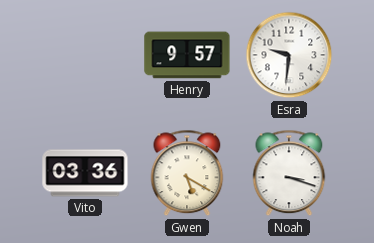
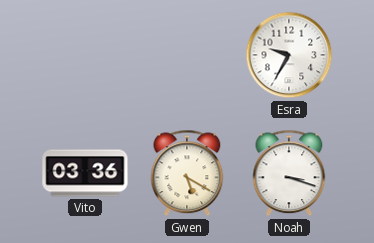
Henry: 9:57 -> none
Esra: 9:31 -> 9:35
